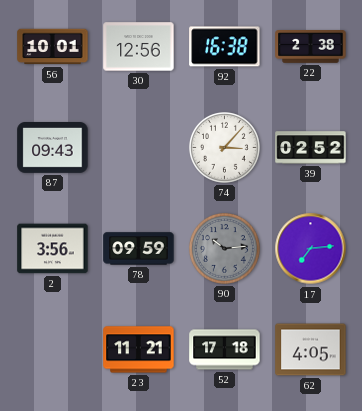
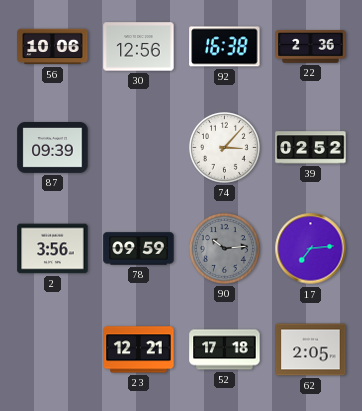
56: 10:01 -> 10:06
22: 2:38 -> 2:36
87: 09:43 -> 09:39
23: 11:21 -> 12:21
62: 4:05 -> 2:05
